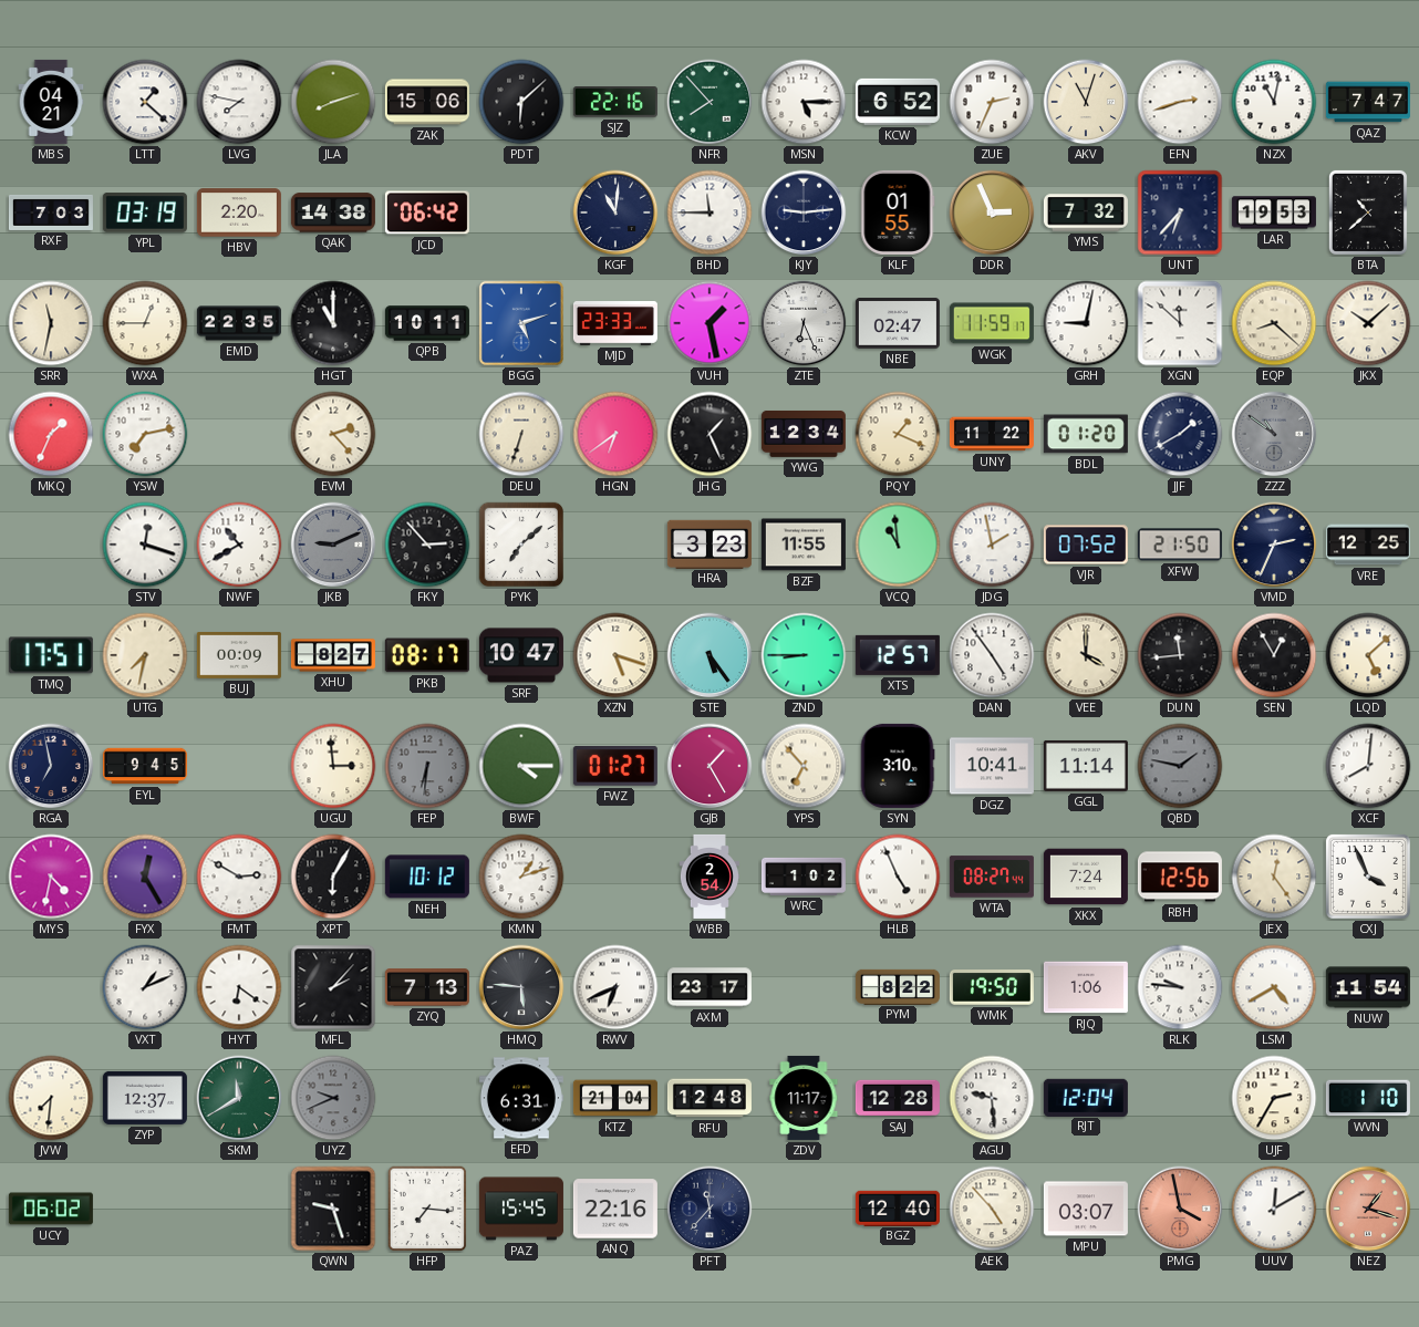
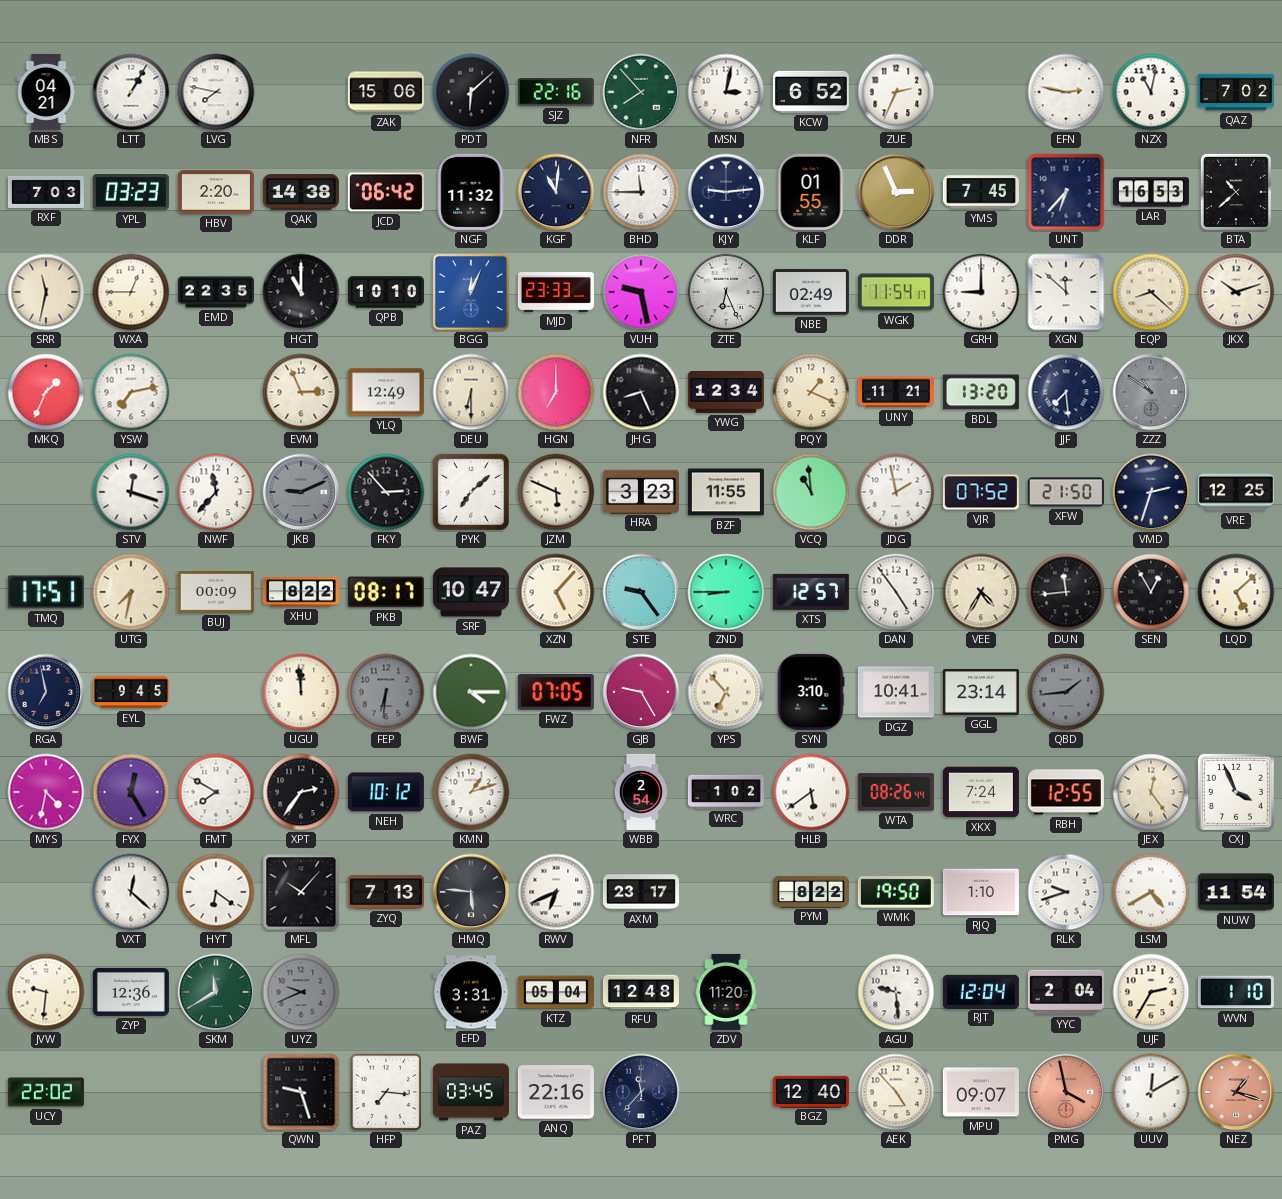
LTT: 1:22 -> 1:05
JLA: 8:12 -> none
MSN: 5:15 -> 3:02
AKV: 11:03 -> none
EFN: 2:42 -> 2:47
QAZ: 7:47 -> 7:02
YPL: 03:19 -> 03:23
NGF: none -> 11:32
YMS: 7:32 -> 7:45
LAR: 19:53 -> 16:53
QPB: 10:11 -> 10:10
BGG: 5:12 -> 12:04
VUH: 1:28 -> 9:28
NBE: 02:47 -> 02:49
WGK: 11:59 -> 11:54
GRH: 9:02 -> 9:00
JKX: 10:08 -> 10:12
EVM: 2:23 -> 2:56
YLQ: none -> 12:49
DEU: 6:33 -> 6:30
HGN: 6:39 -> 7:00
JHG: 1:26 -> 8:26
UNY: 11:22 -> 11:21
BDL: 01:20 -> 13:20
JJF: 1:40 -> 7:29
NWF: 10:40 -> 11:37
JZM: none -> 5:49
VMD: 2:34 -> 2:33
XHU: 8:27 -> 8:22
XZN: 5:18 -> 5:07
STE: 5:24 -> 9:24
VEE: 4:00 -> 4:35
UGU: 2:59 -> 11:59
FWZ: 01:27 -> 07:05
GJB: 1:25 -> 9:25
GGL: 11:14 -> 23:14
QBD: 1:47 -> 1:44
XCF: 8:01 -> none
FMT: 2:50 -> 7:50
XPT: 6:05 -> 2:36
HLB: 4:56 -> 5:39
WTA: 08:27 -> 08:26
RBH: 12:56 -> 12:55
VXT: 1:11 -> 12:22
MFL: 2:07 -> 10:07
RJQ: 1:06 -> 1:10
RLK: 9:46 -> 9:42
JVW: 7:31 -> 9:31
ZYP: 12:37 -> 12:36
EFD: 6:31 -> 3:31
KTZ: 21:04 -> 05:04
ZDV: 11:17 -> 11:20
SAJ: 12:28 -> none
YYC: none -> 2:04
UCY: 06:02 -> 22:02
PAZ: 15:45 -> 03:45
MPU: 03:07 -> 09:07
